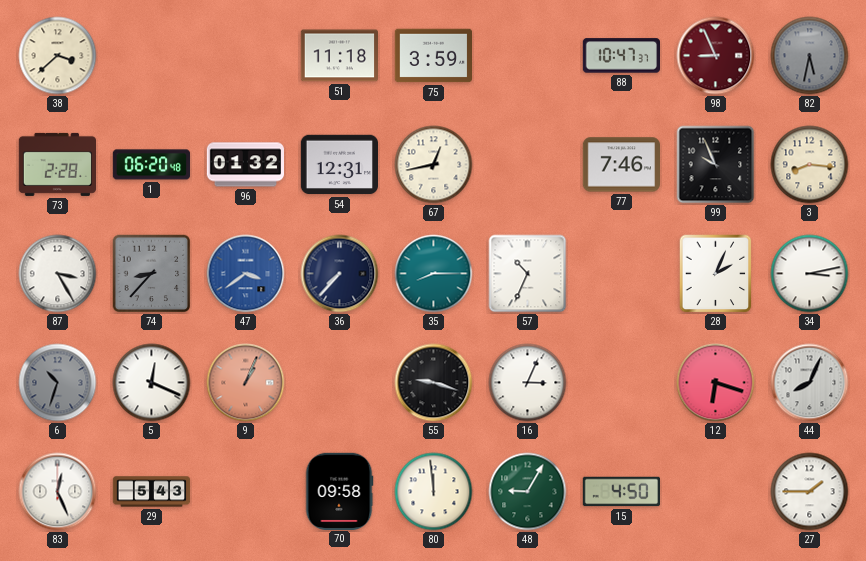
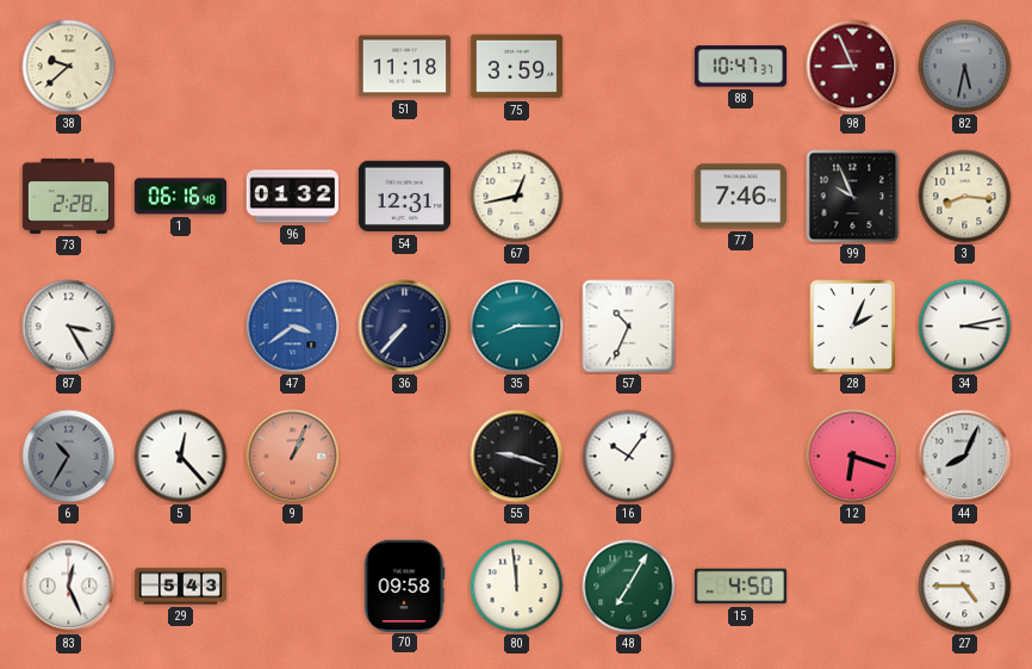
38: 3:38 -> 9:38
1: 06:20 -> 06:16
74: 8:37 -> none
6: 10:33 -> 10:35
5: 12:19 -> 12:23
16: 3:04 -> 10:06
48: 9:05 -> 7:05
27: 1:45 -> 4:45
